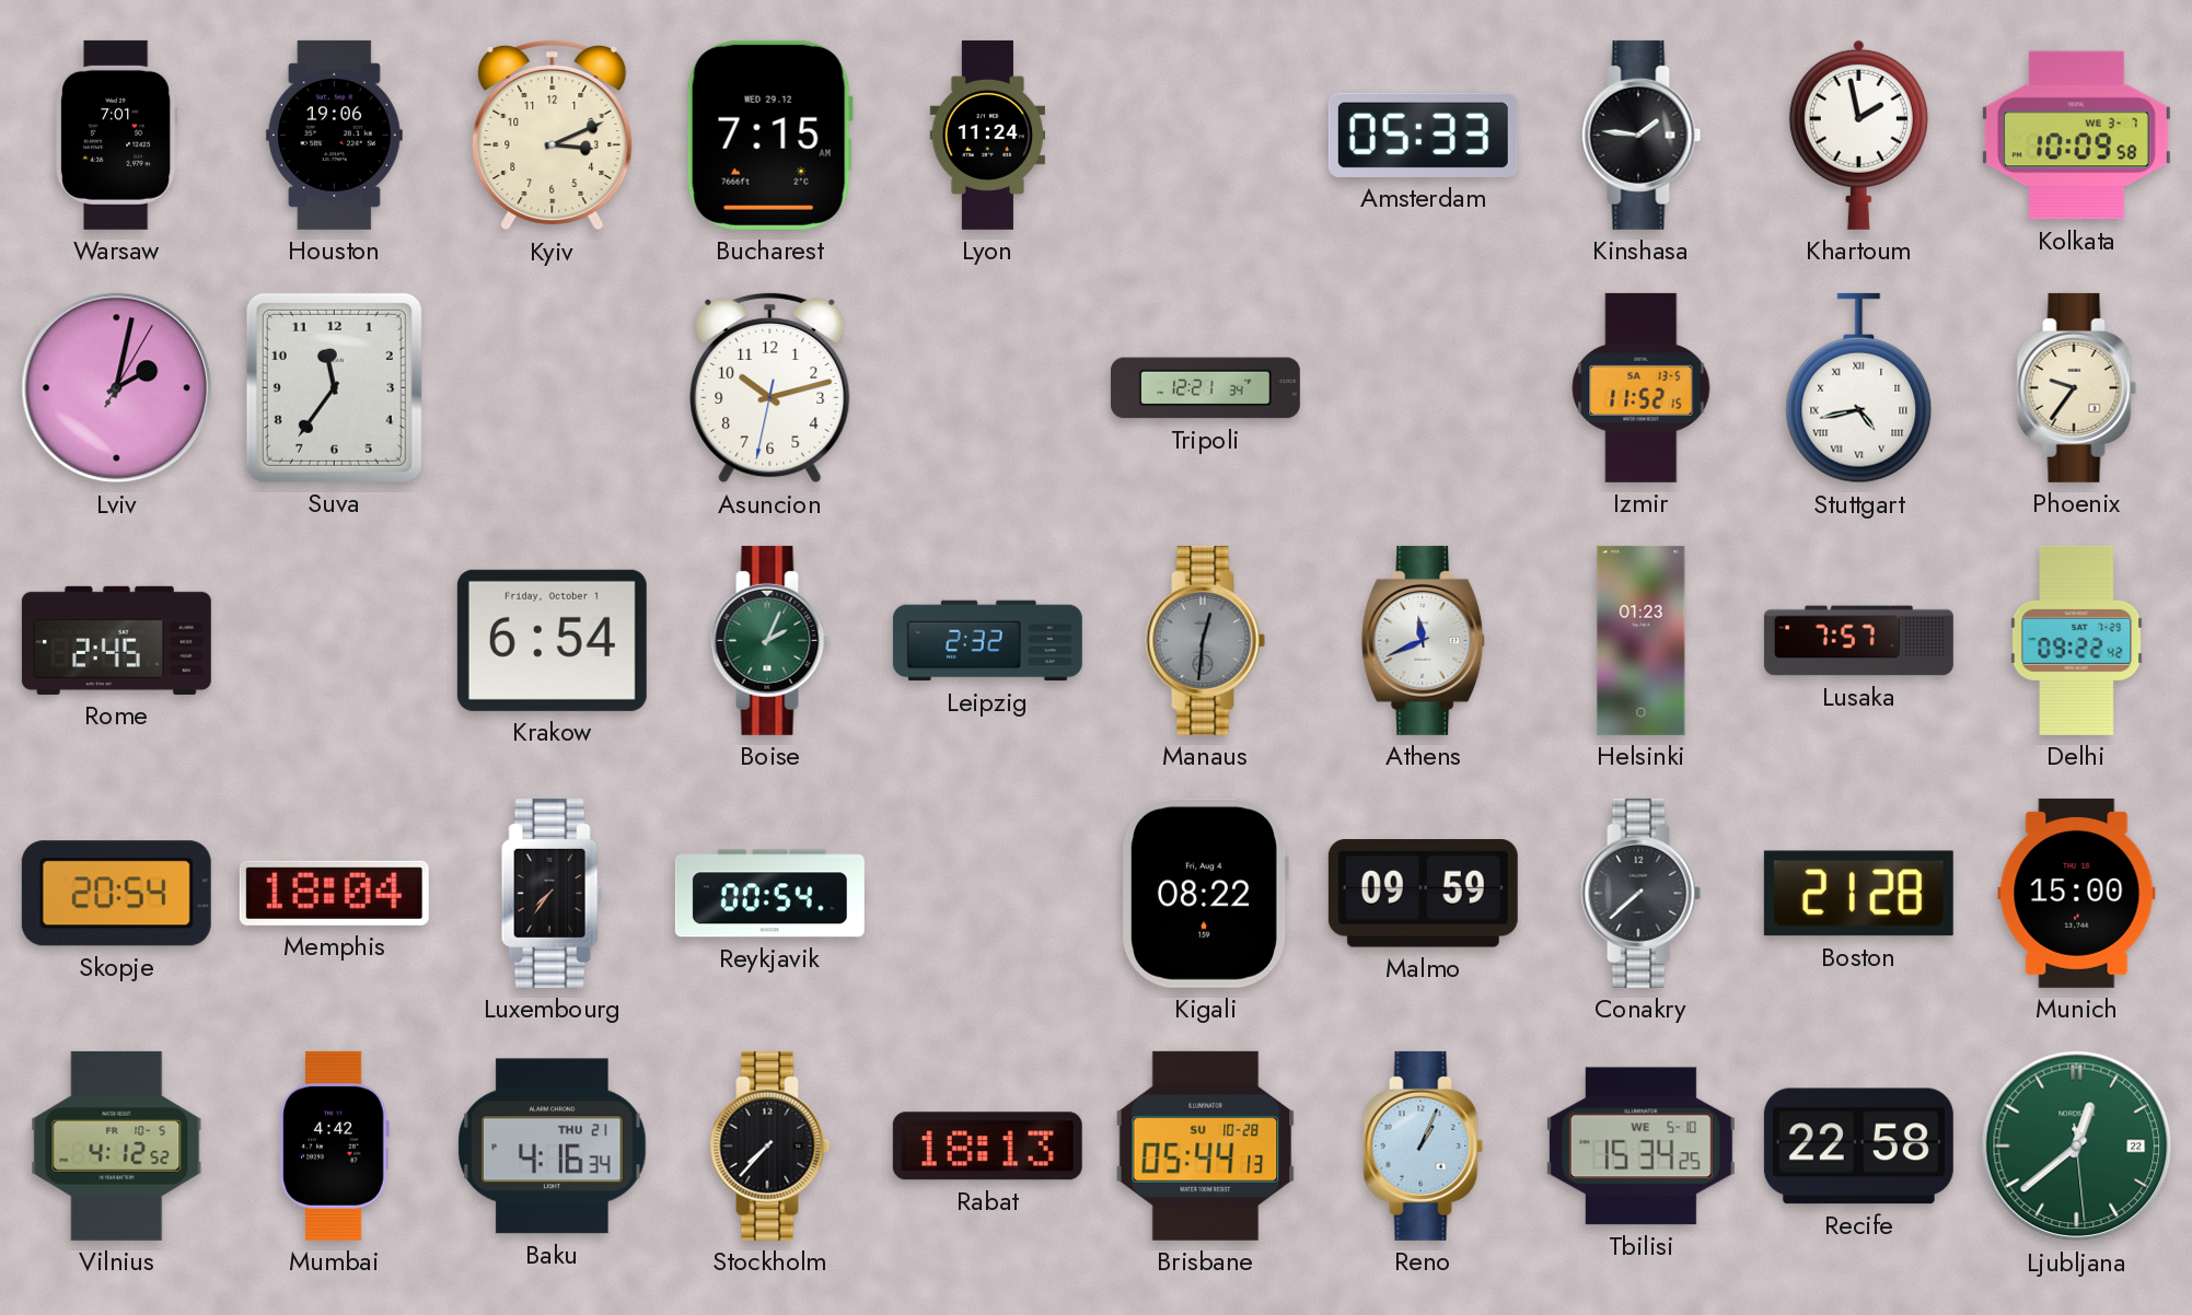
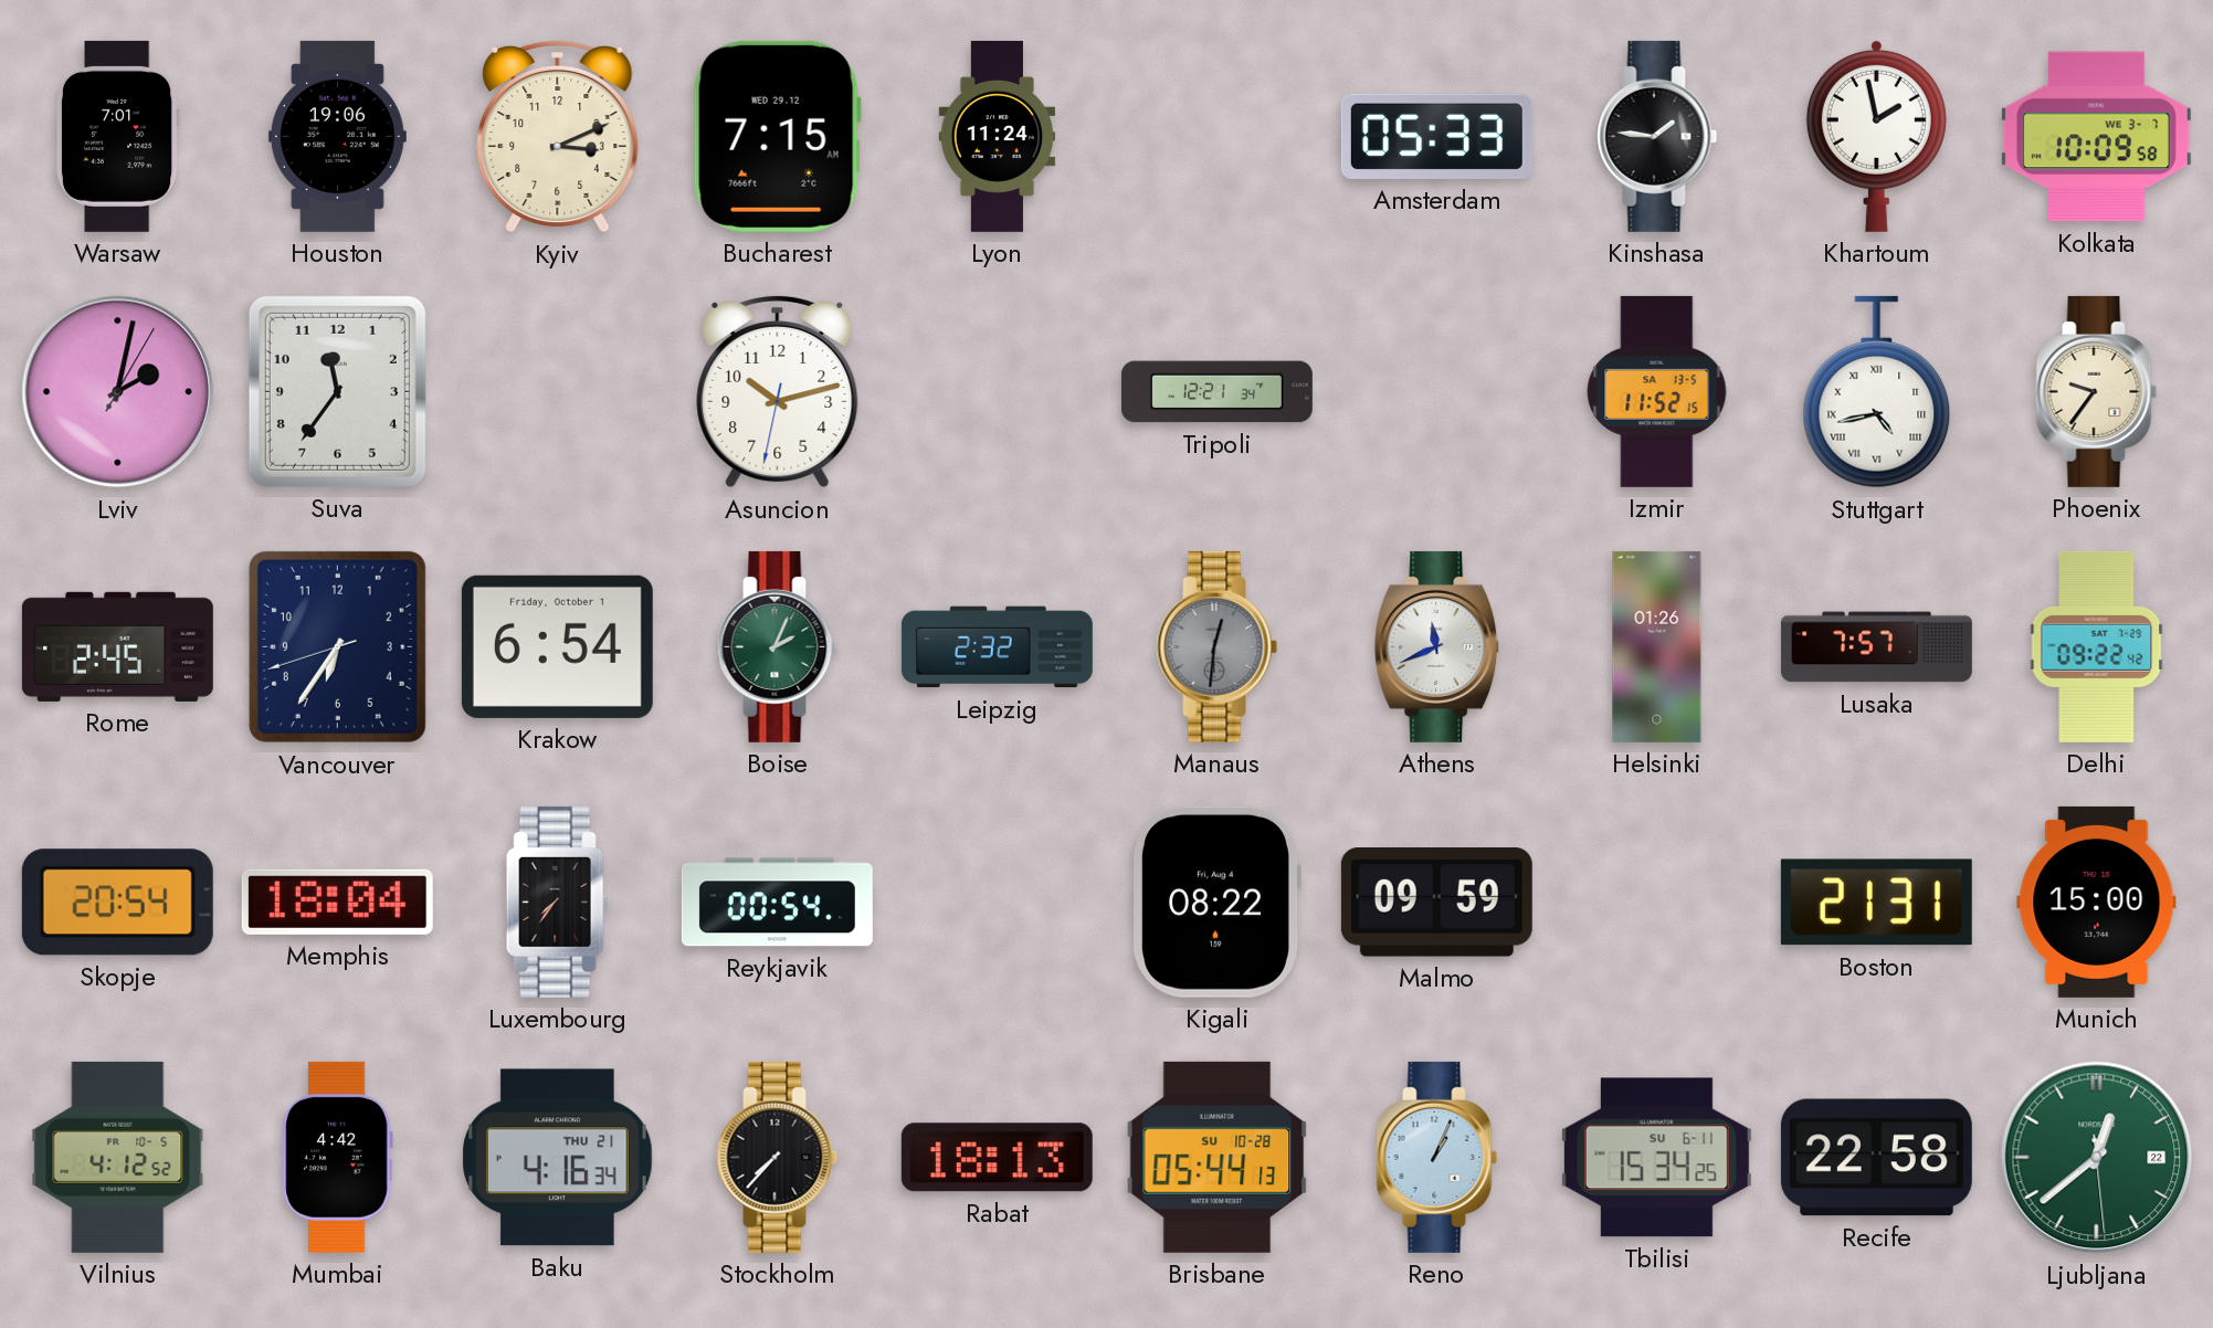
Vancouver: none -> 6:35
Helsinki: 01:23 -> 01:26
Conakry: 7:38 -> none
Boston: 21:28 -> 21:31
Tbilisi date: WE 5-10 -> SU 6-11
